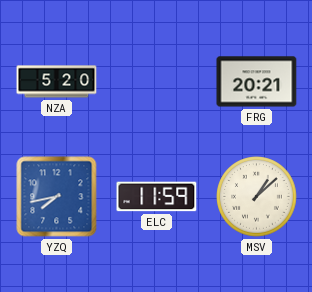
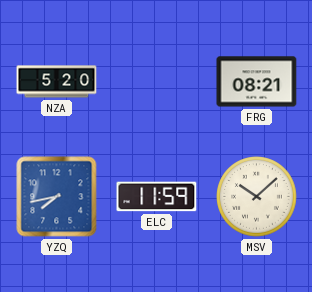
FRG: 20:21 -> 08:21
MSV: 1:08 -> 10:08
